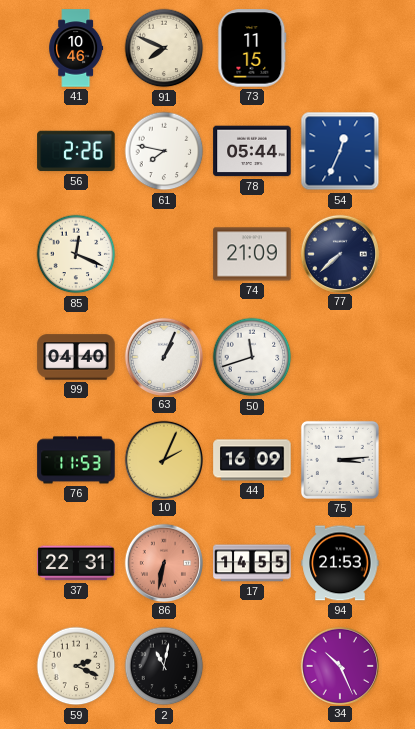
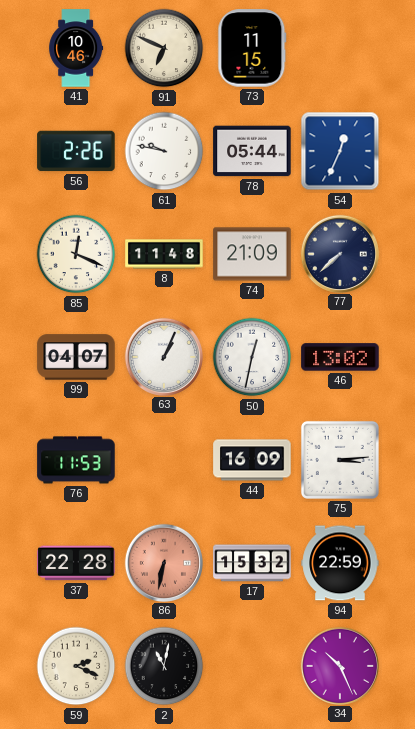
91: 7:49 -> 6:49
61: 7:47 -> 9:47
8: none -> 11:48
99: 04:40 -> 04:07
50: 11:42 -> 12:32
46: none -> 13:02
10: 2:04 -> none
37: 22:31 -> 22:28
17: 14:55 -> 15:32
94: 21:53 -> 22:59
